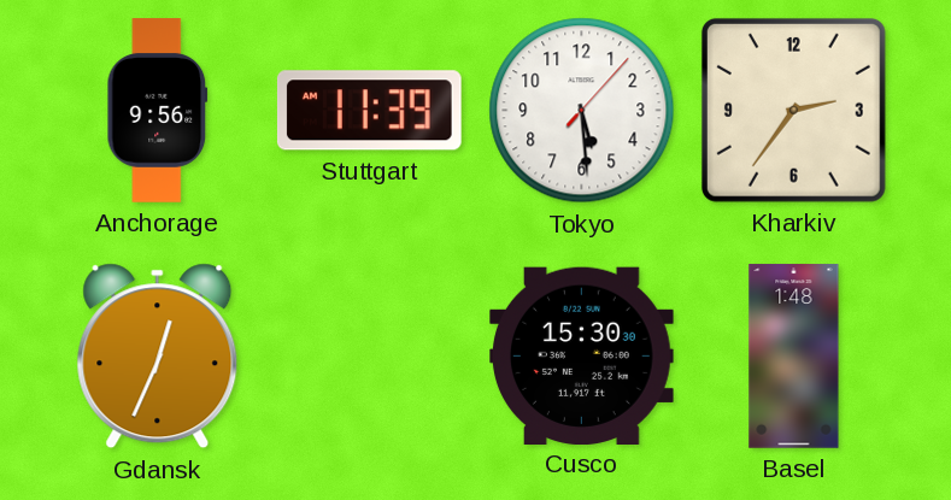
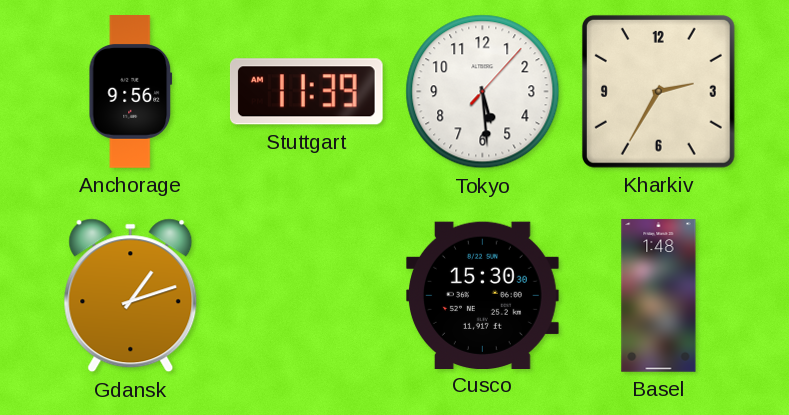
Kharkiv: 2:36 -> 2:35
Gdansk: 12:34 -> 1:12
